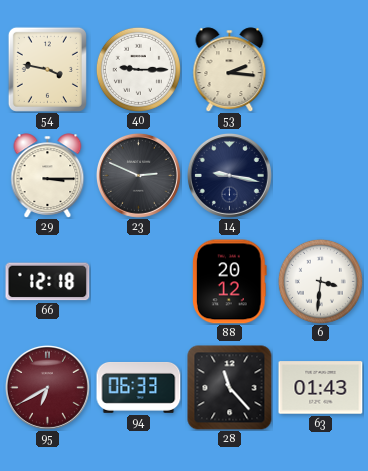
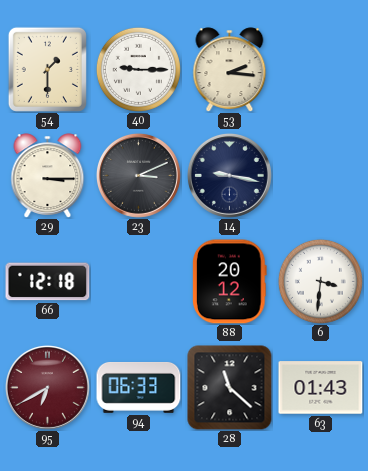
54: 3:47 -> 1:30
23: 2:49 -> 3:11
28: 11:23 -> 11:22
